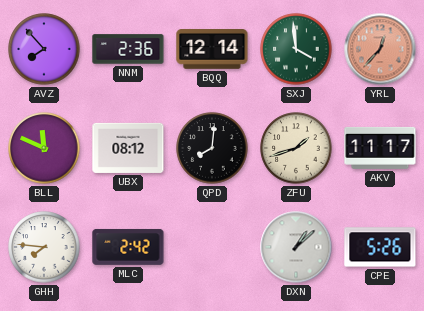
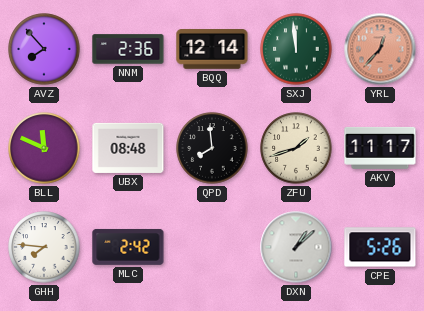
SXJ: 3:59 -> 11:59
UBX: 08:12 -> 08:48
QPD: 8:01 -> 7:59
